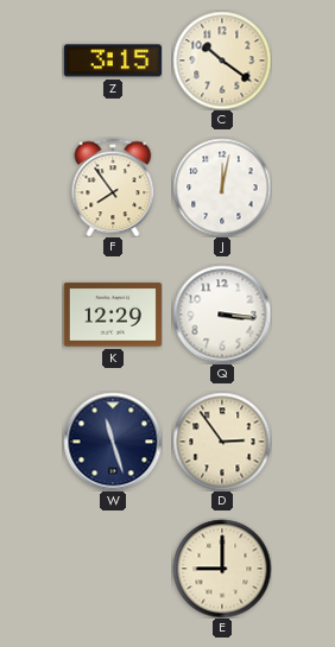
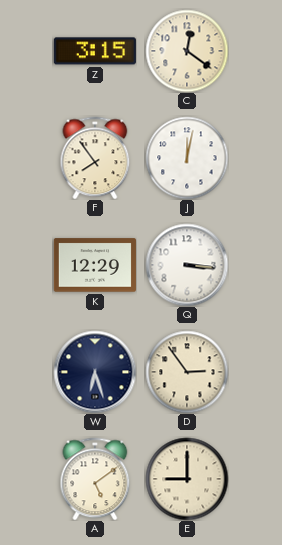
C: 10:21 -> 12:21
W: 11:27 -> 6:27
A: none -> 5:09
